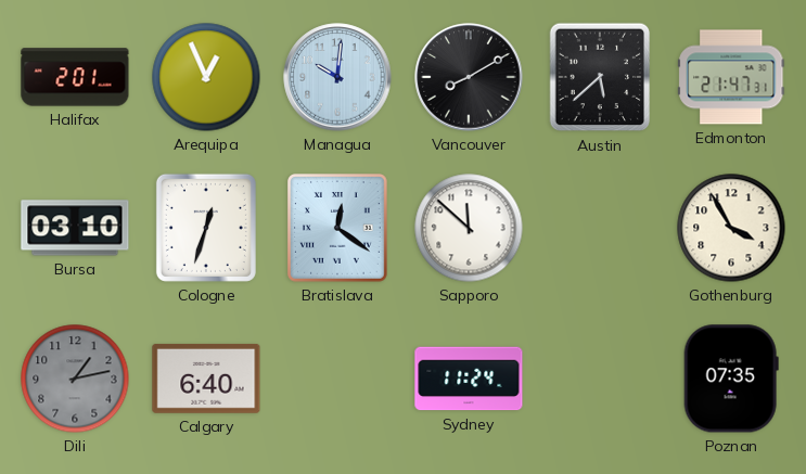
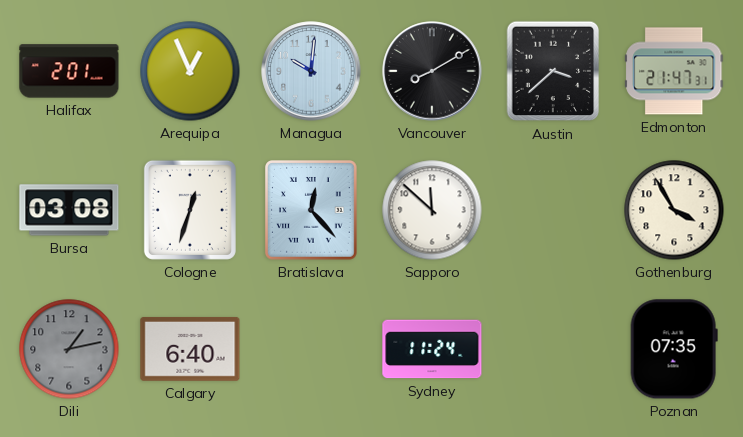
Austin: 5:38 -> 3:38
Bursa: 03:10 -> 03:08
Bratislava: 12:21 -> 12:23
